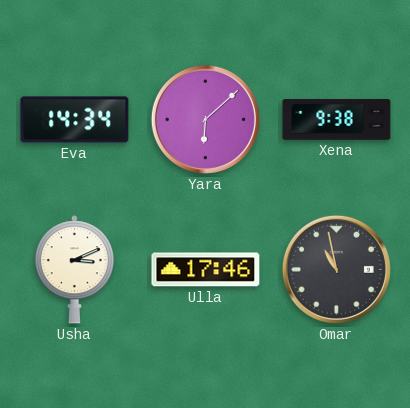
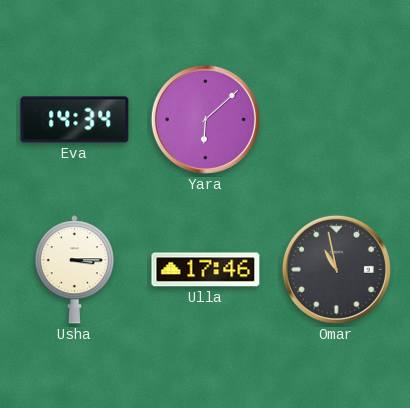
Xena: 9:38 -> none
Usha: 3:11 -> 3:15
